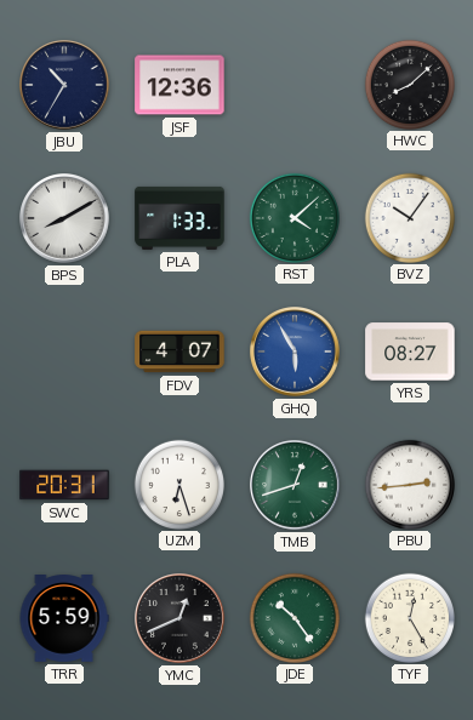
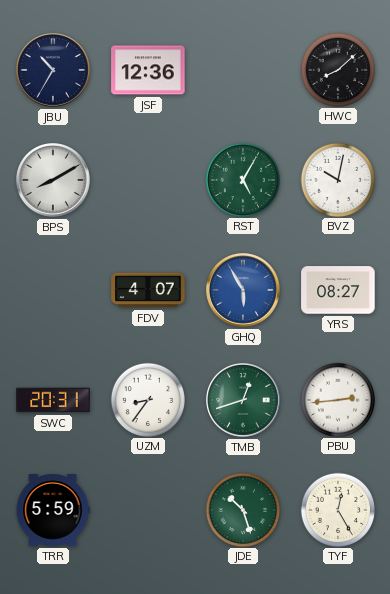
PLA: 1:33 -> none
RST: 4:08 -> 5:05
BVZ: 10:06 -> 10:02
UZM: 6:27 -> 8:36
YMC: 12:41 -> none
JDE: 10:24 -> 10:27
